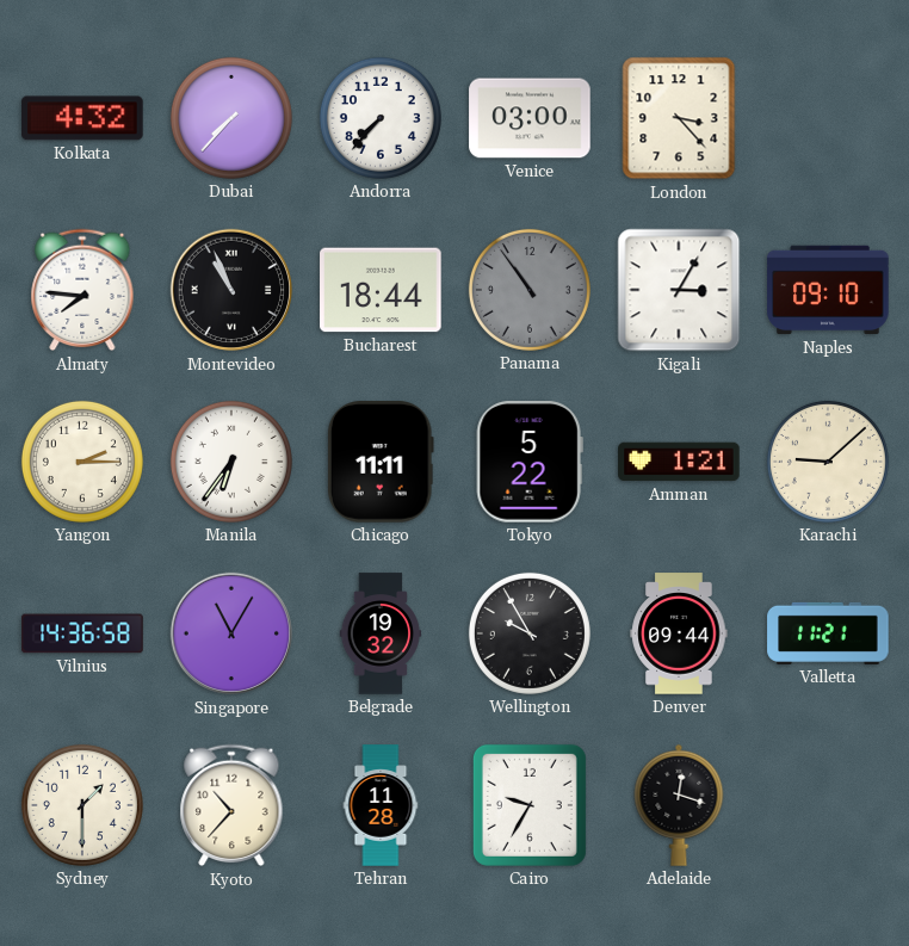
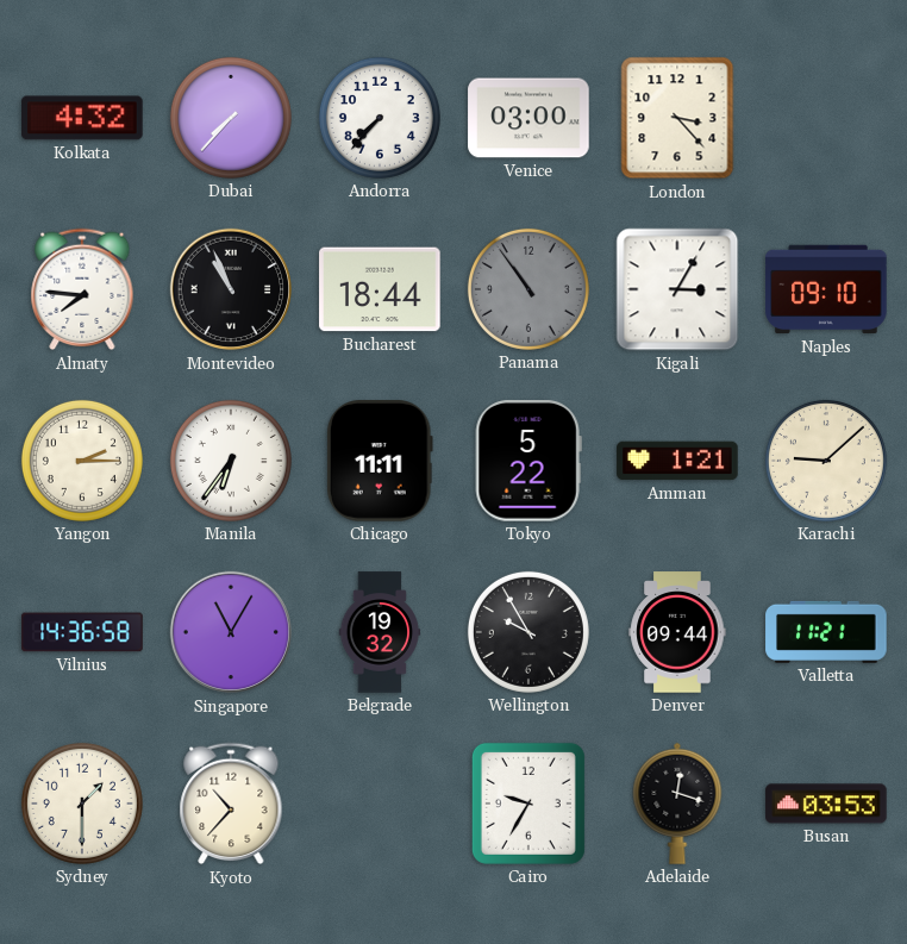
Tehran: 11:28 -> none
Busan: none -> 03:53
